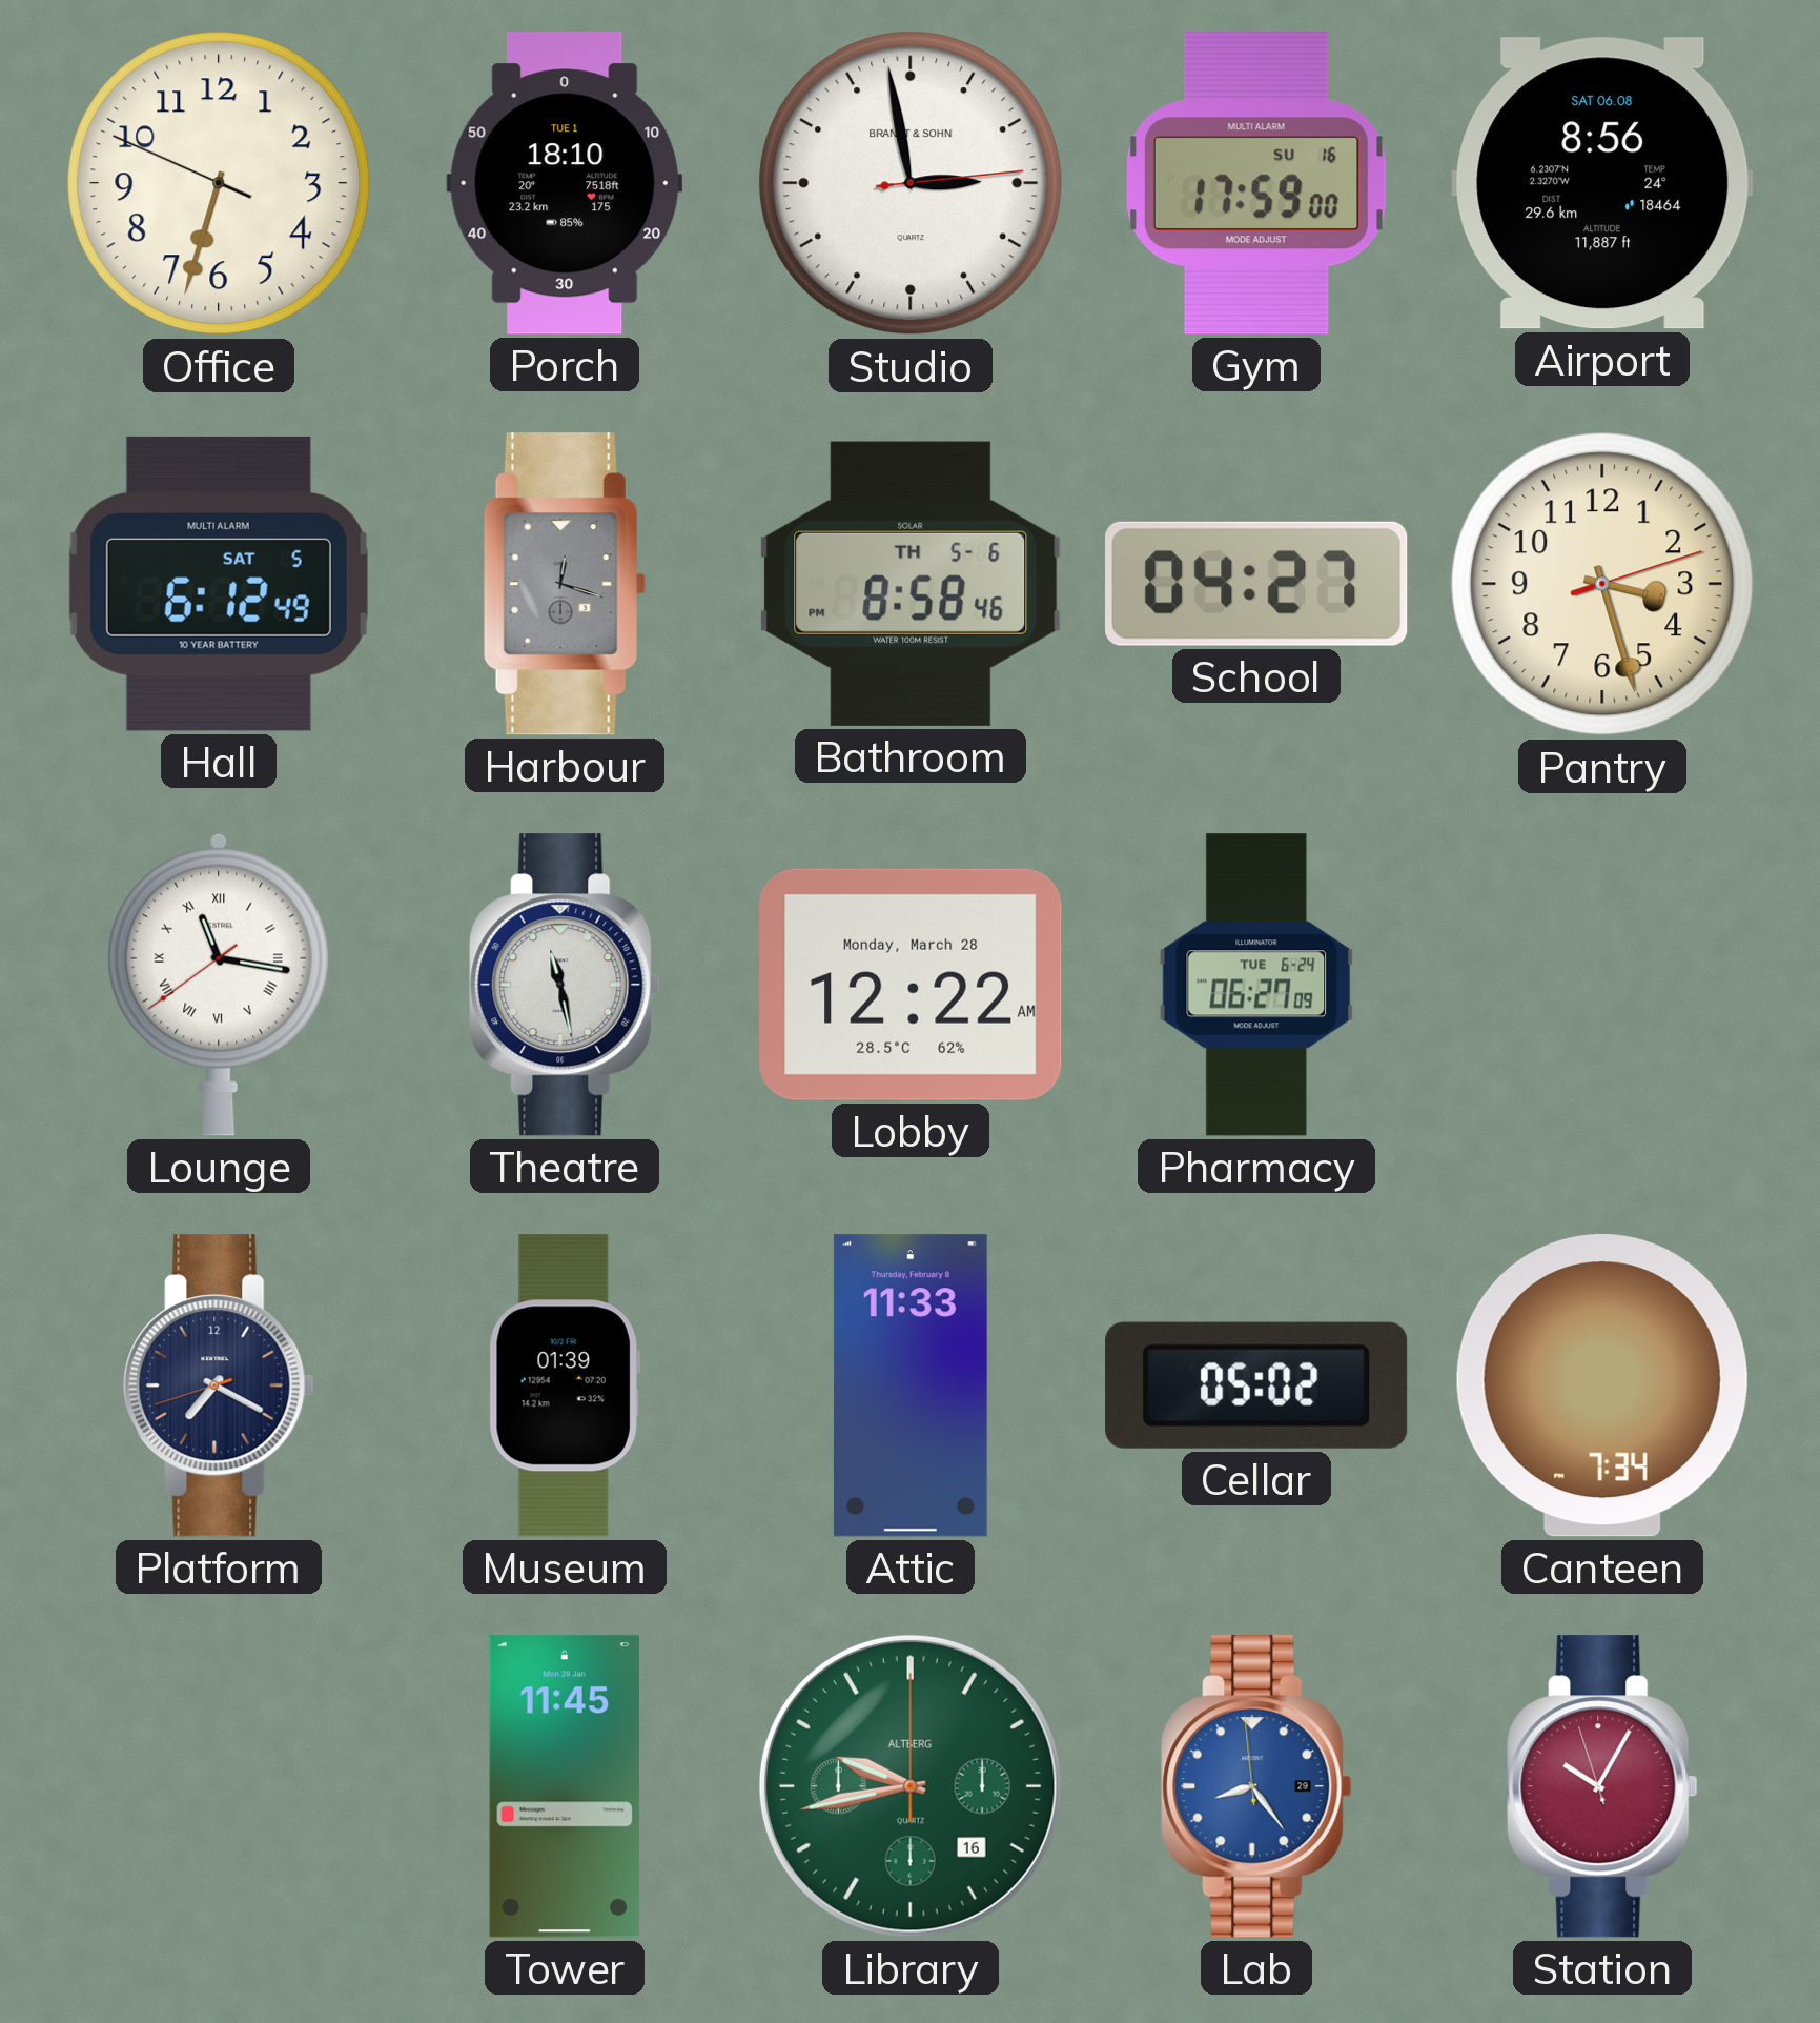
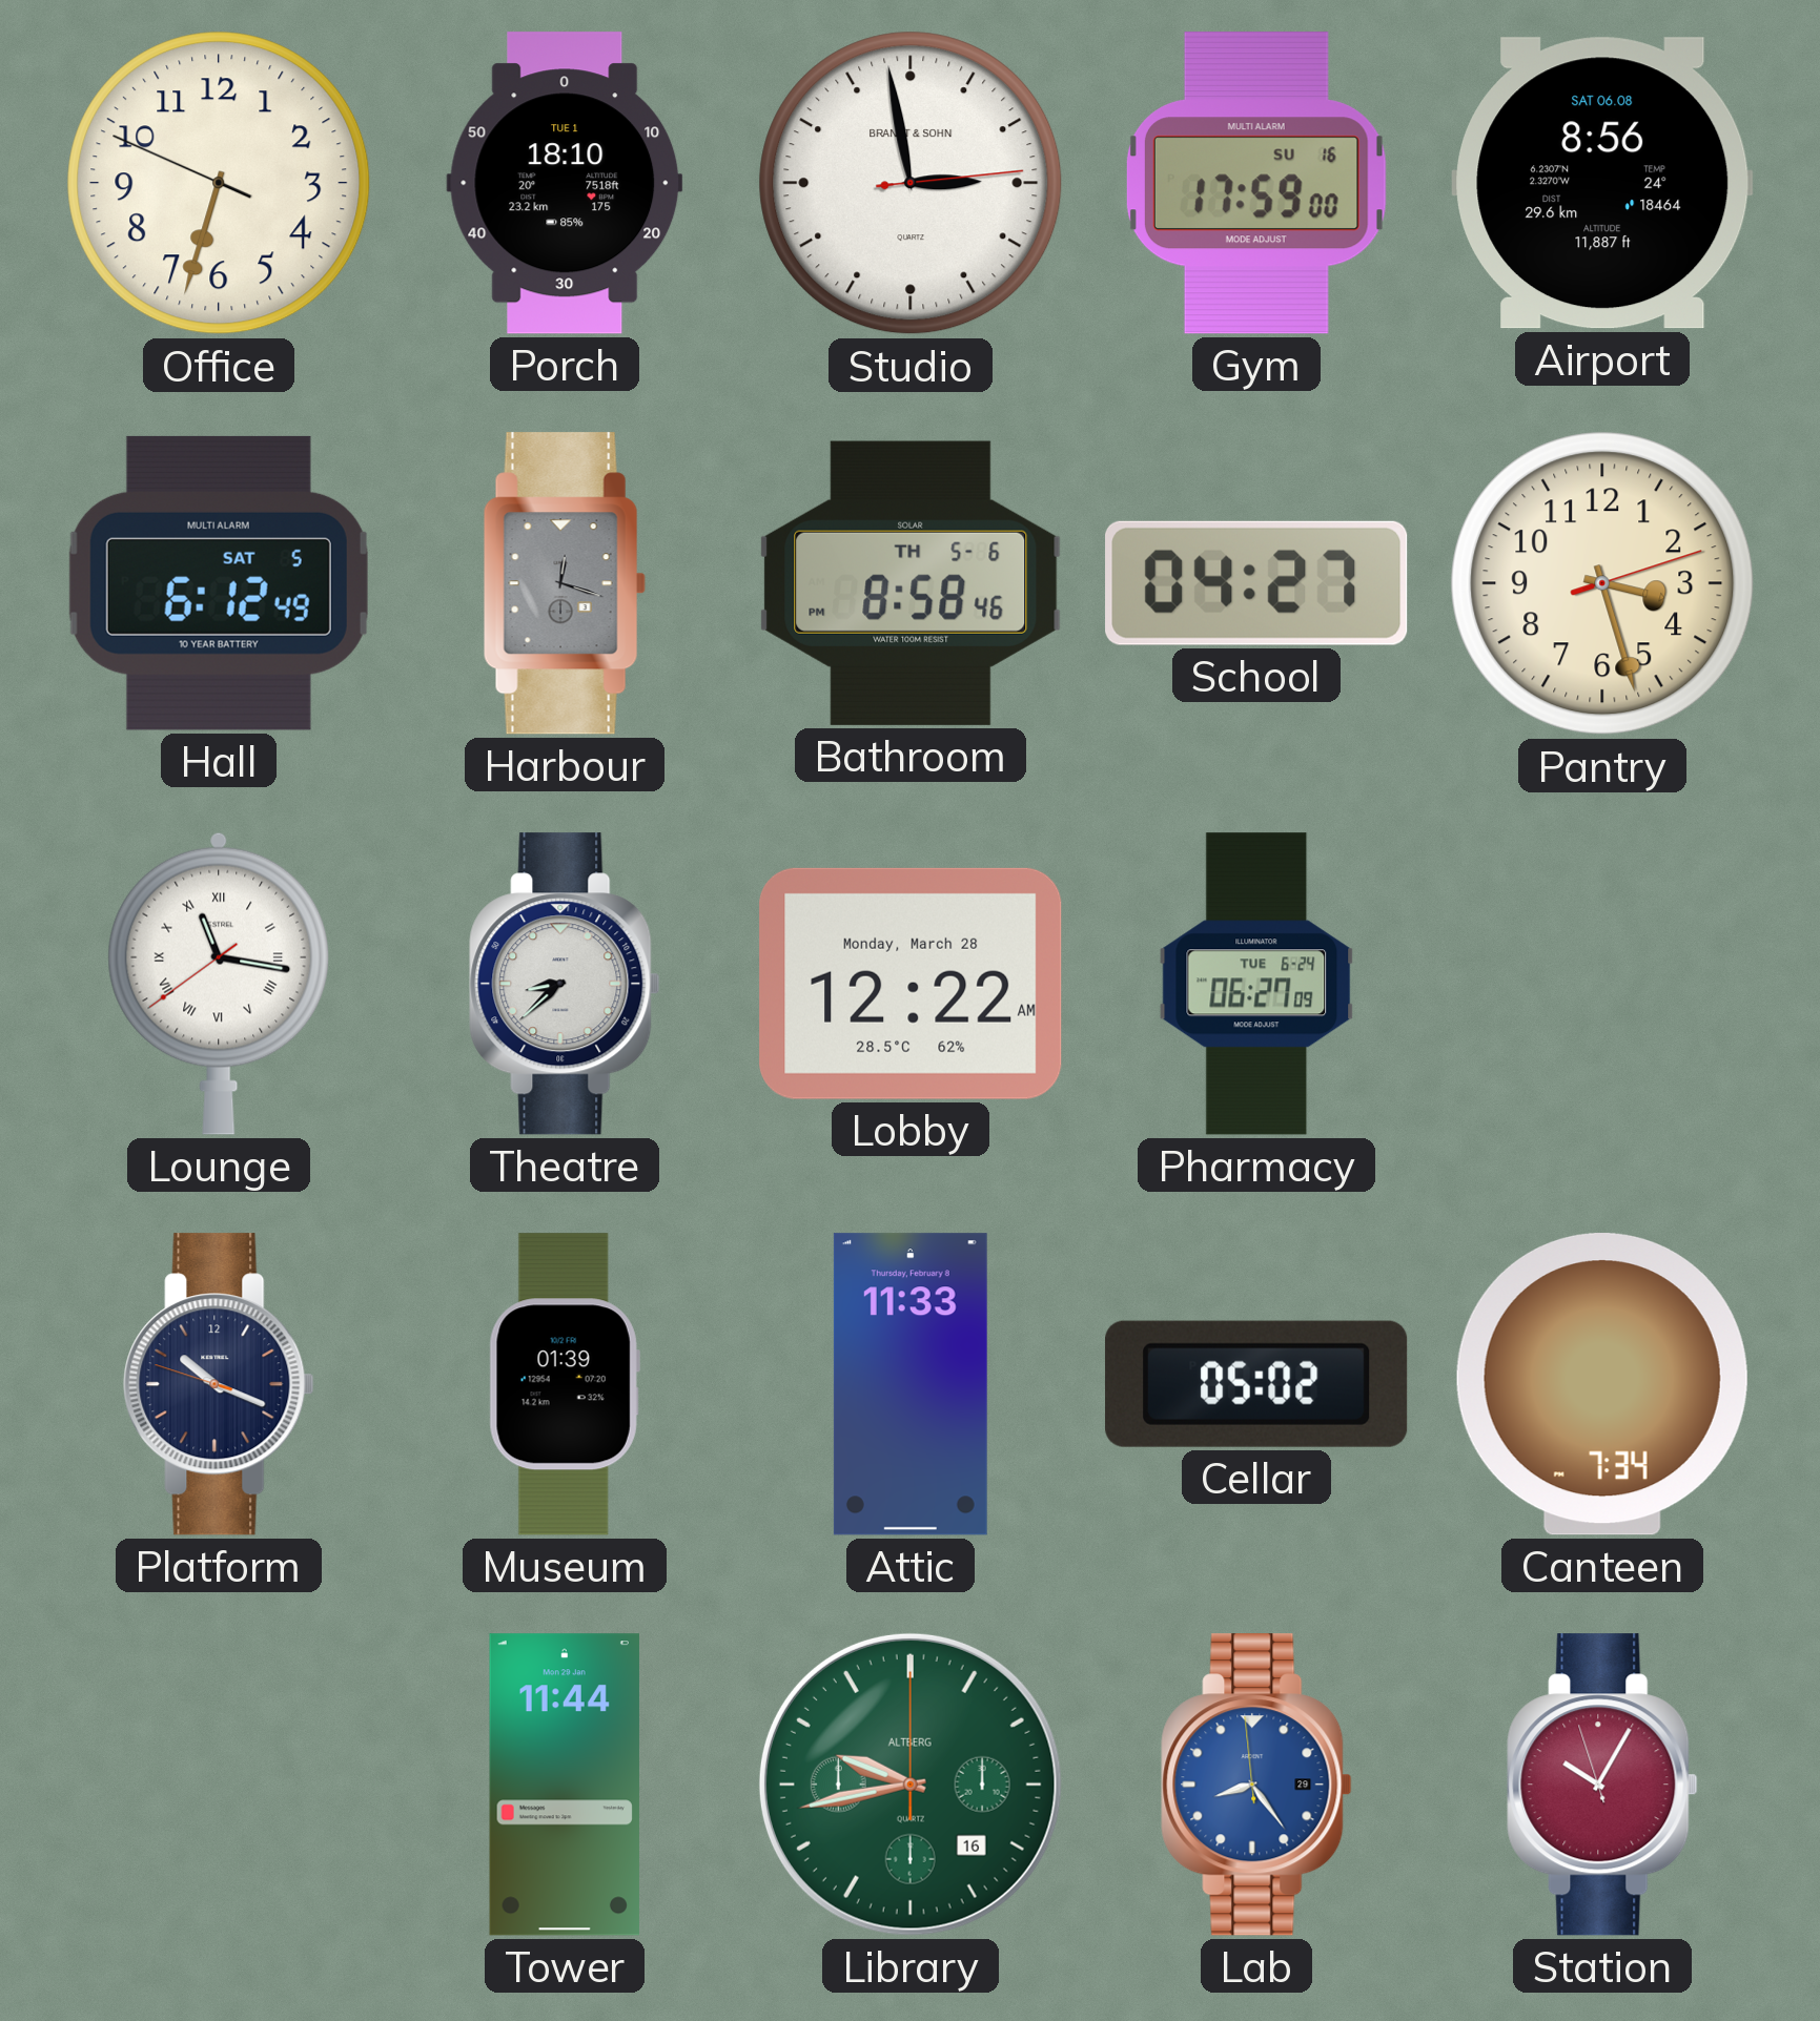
Theatre: 11:28 -> 8:38
Platform: 7:19 -> 10:18
Tower: 11:45 -> 11:44
